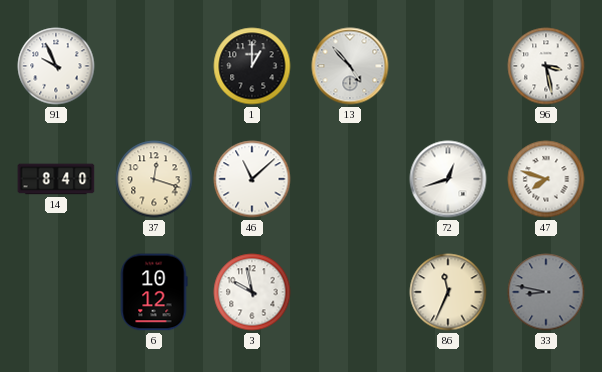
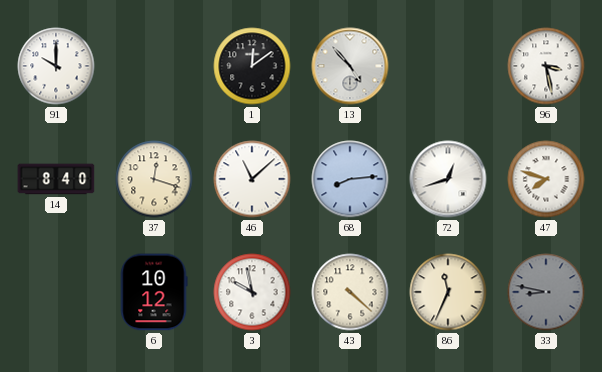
91: 9:56 -> 10:00
1: 1:00 -> 12:09
68: none -> 8:14
43: none -> 4:22
